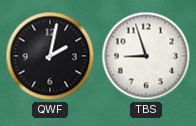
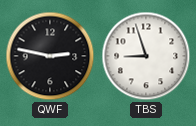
QWF: 2:02 -> 2:47
